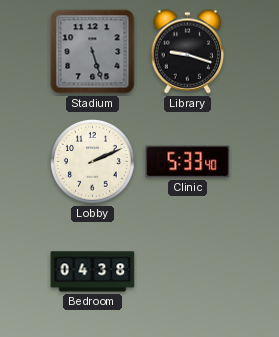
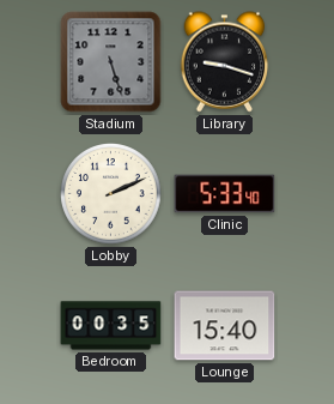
Bedroom: 04:38 -> 00:35
Lounge: none -> 15:40
